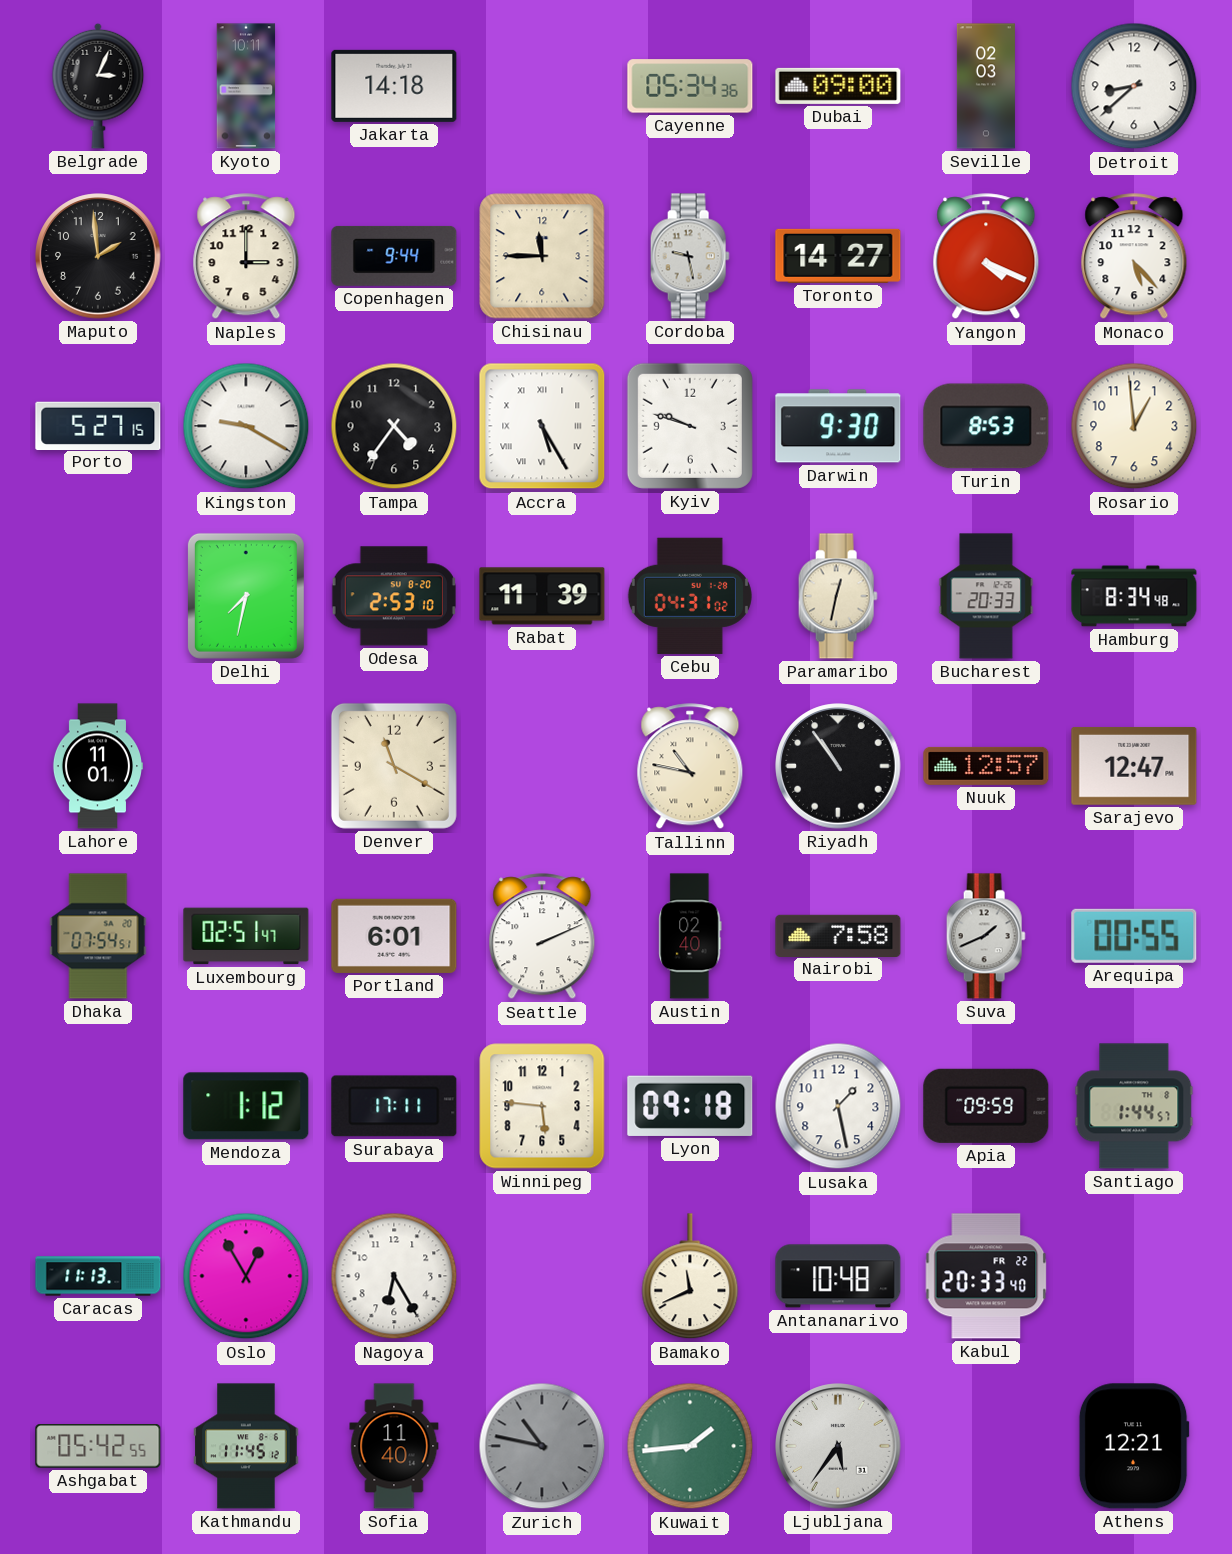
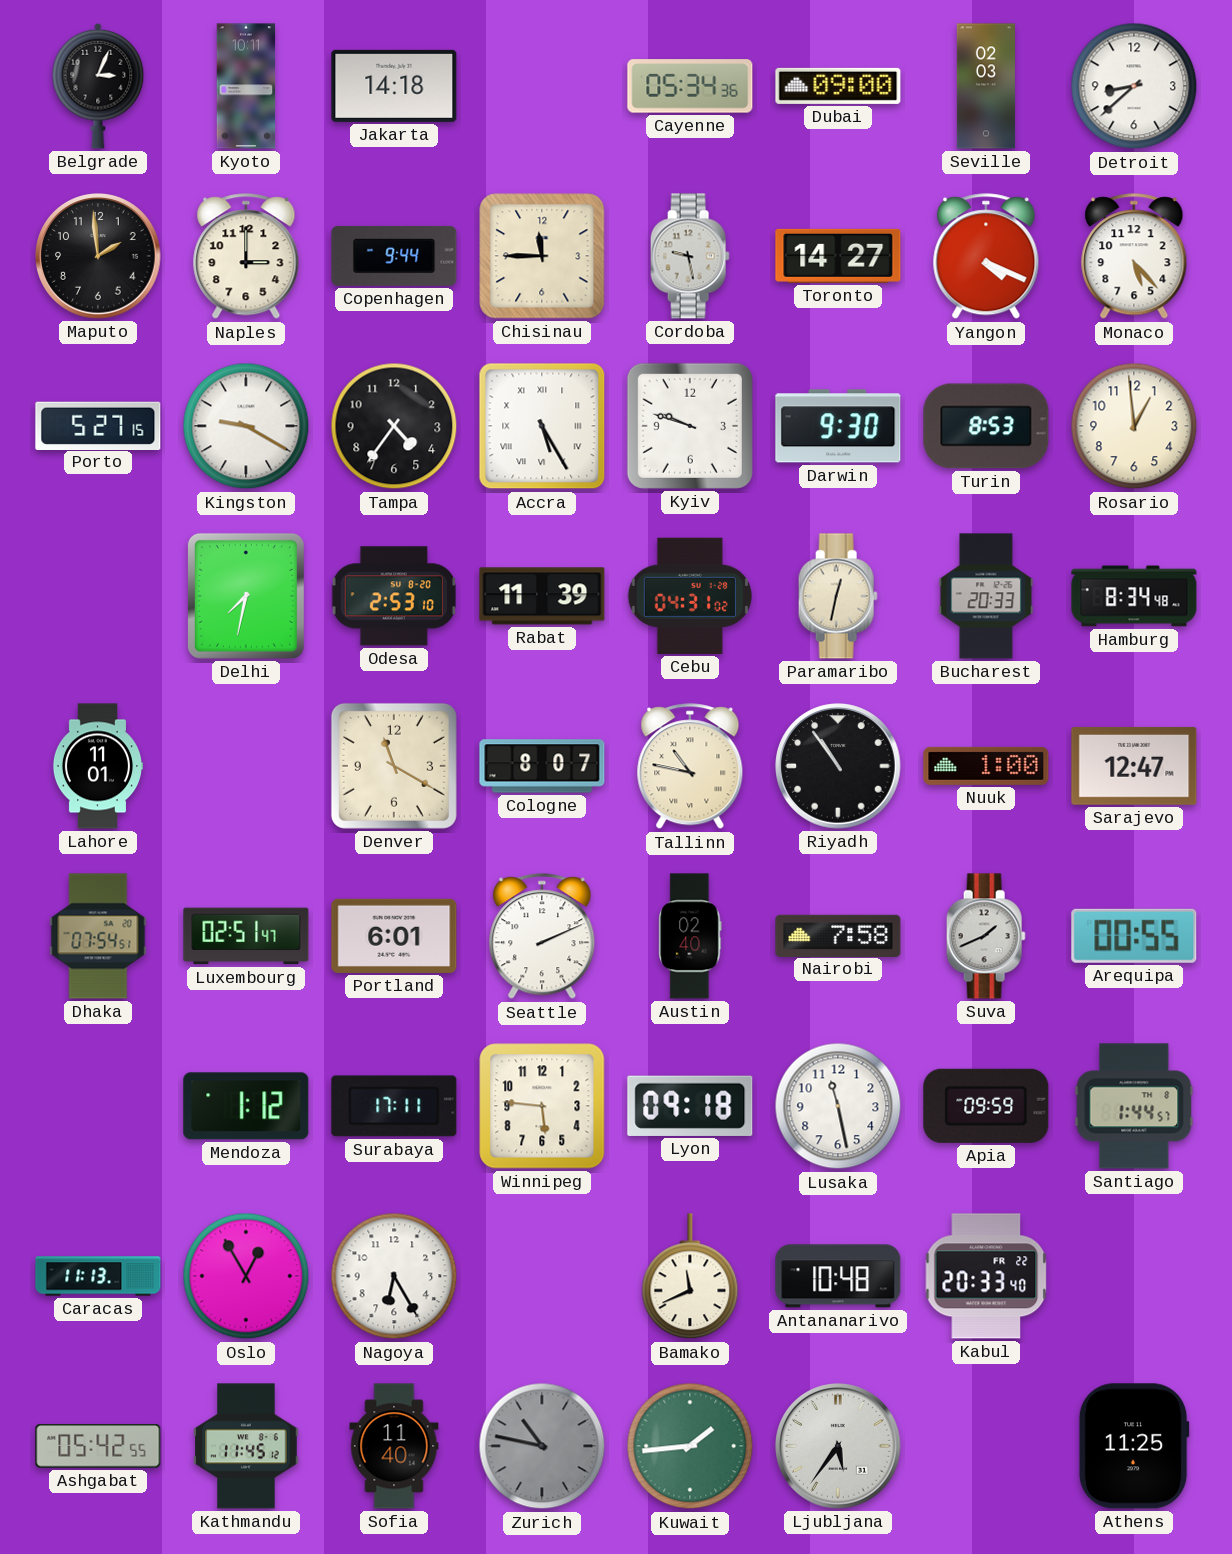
Cologne: none -> 8:07
Nuuk: 12:57 -> 1:00
Lusaka: 1:28 -> 11:28
Athens: 12:21 -> 11:25
